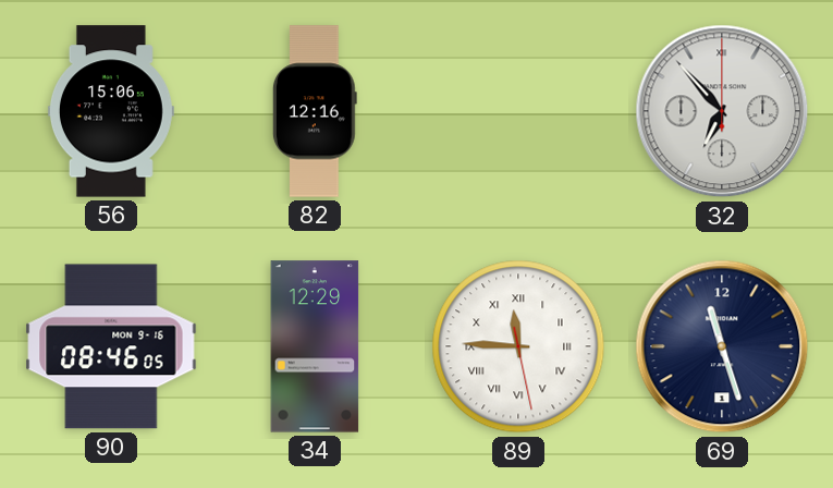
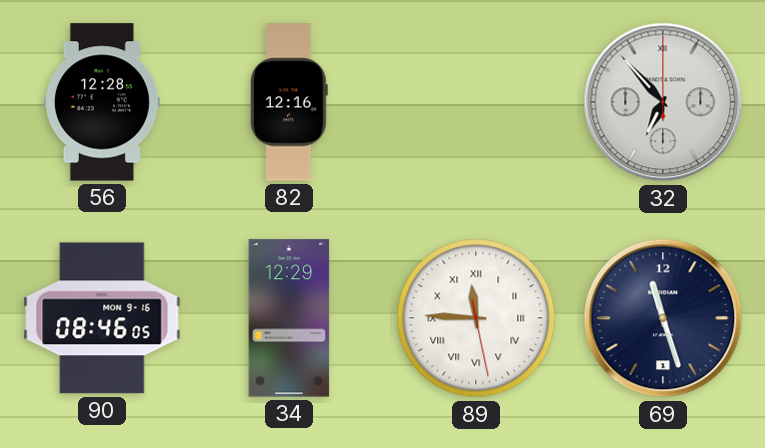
56: 15:06 -> 12:28
